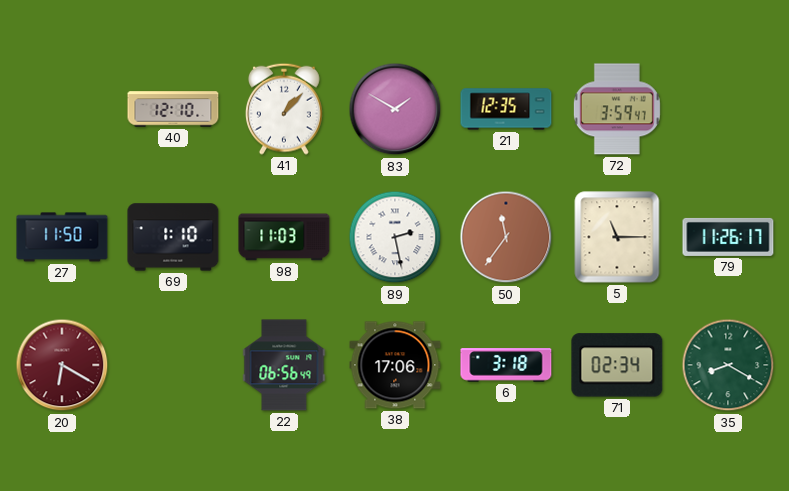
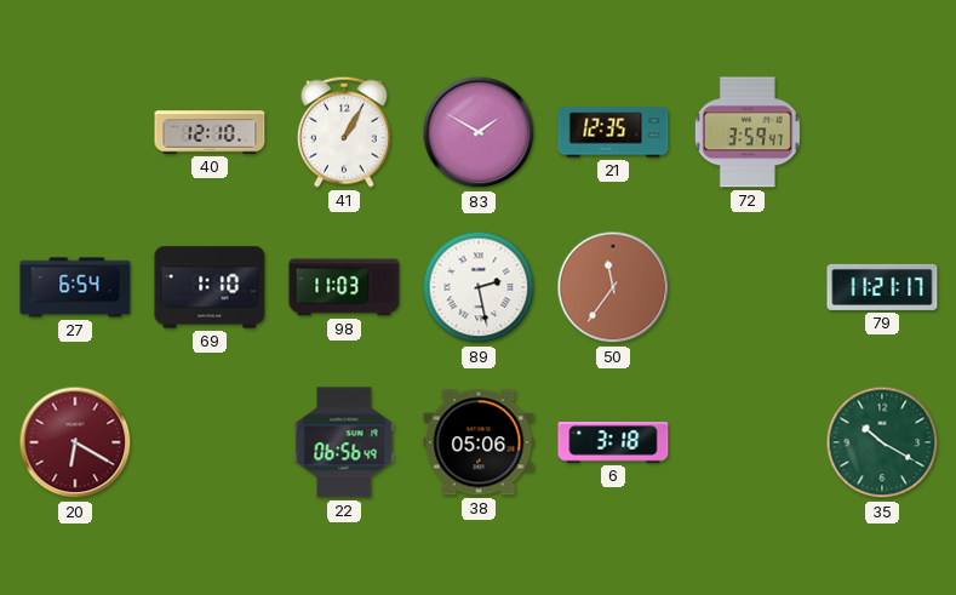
41: 1:07 -> 1:05
27: 11:50 -> 6:54
5: 11:15 -> none
79: 11:26 -> 11:21
38: 17:06 -> 05:06
71: 02:34 -> none
35: 8:20 -> 10:20
